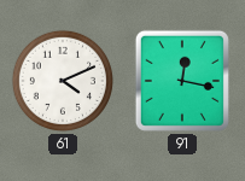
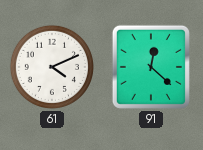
91: 12:17 -> 12:22
